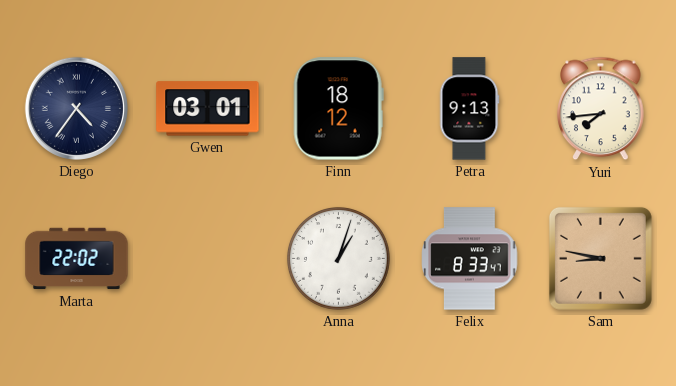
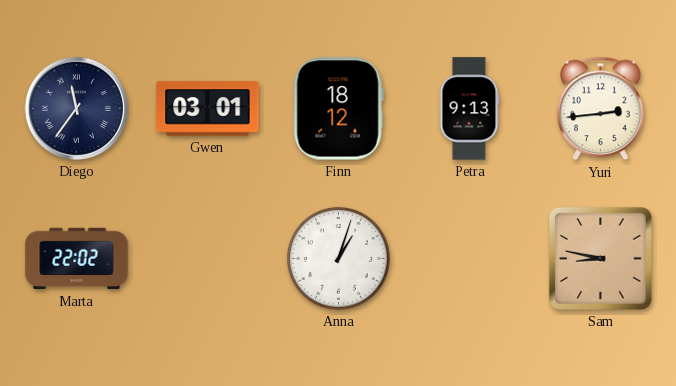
Diego: 4:36 -> 11:36
Yuri: 7:44 -> 2:44
Felix: 8:33 -> none
